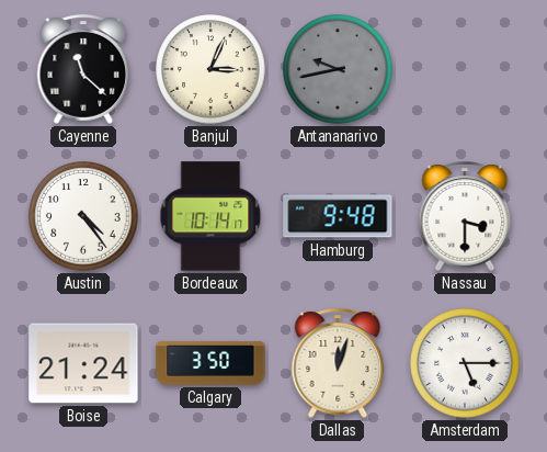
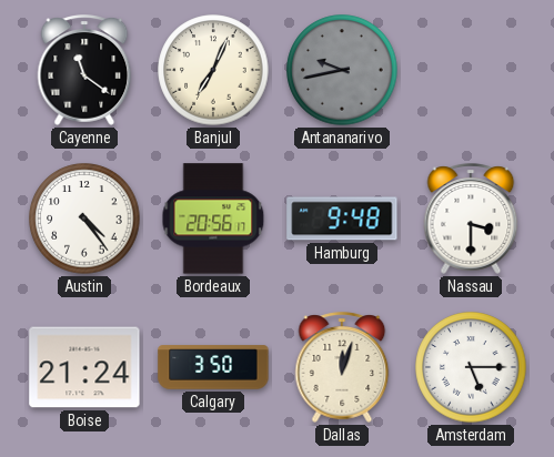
Cayenne: 11:22 -> 11:21
Banjul: 3:04 -> 7:04
Bordeaux: 10:14 -> 20:56
